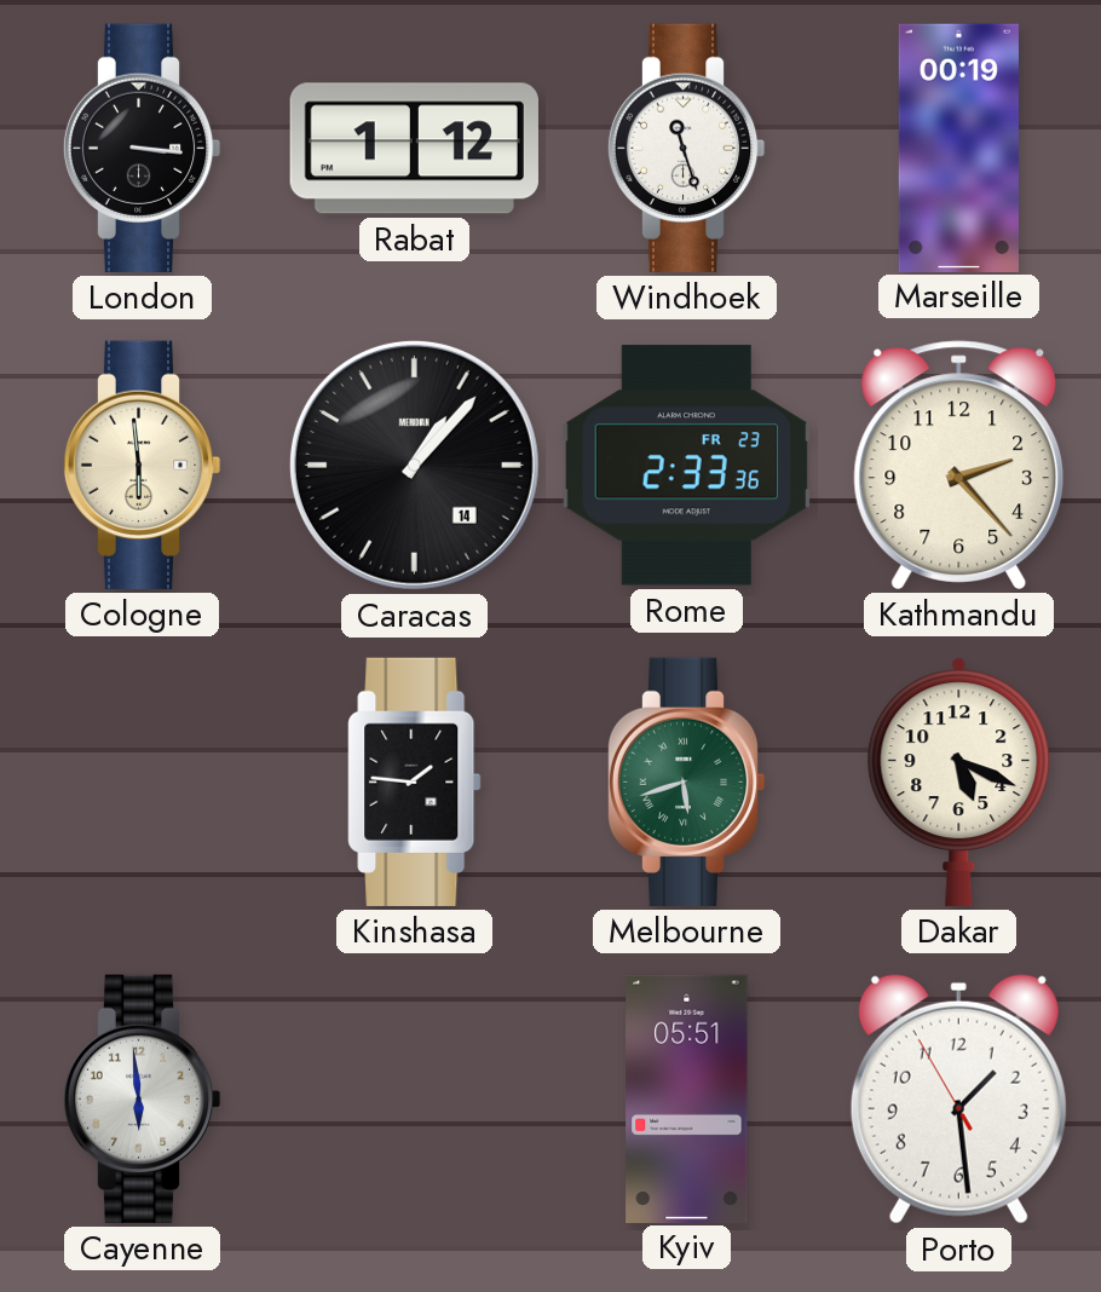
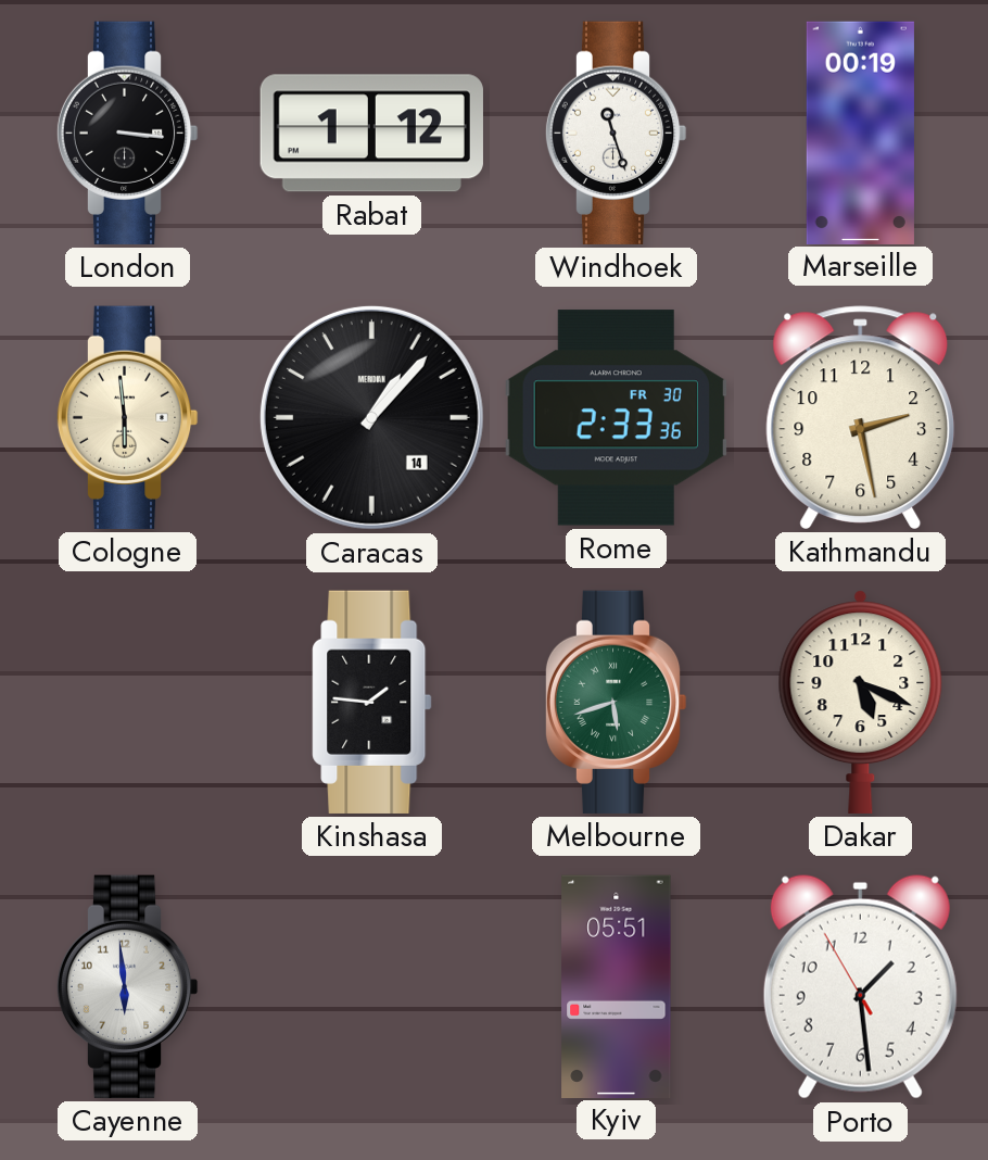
Rome date: FR 23 -> FR 30
Kathmandu: 2:23 -> 2:28
